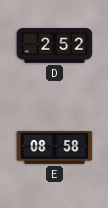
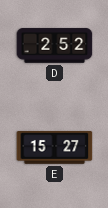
E: 08:58 -> 15:27
